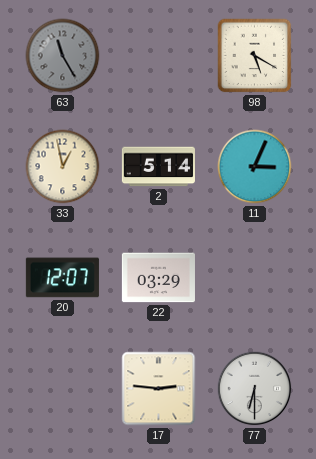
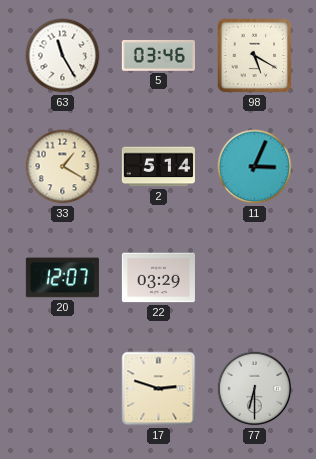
63 dial: grey -> white
5: none -> 03:46
33: 12:58 -> 1:20
17: 2:46 -> 2:48
